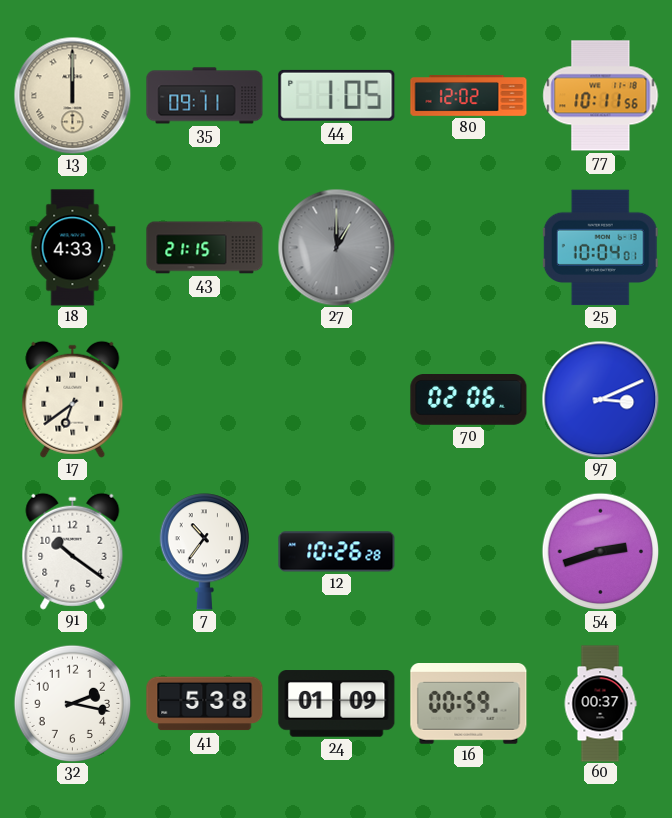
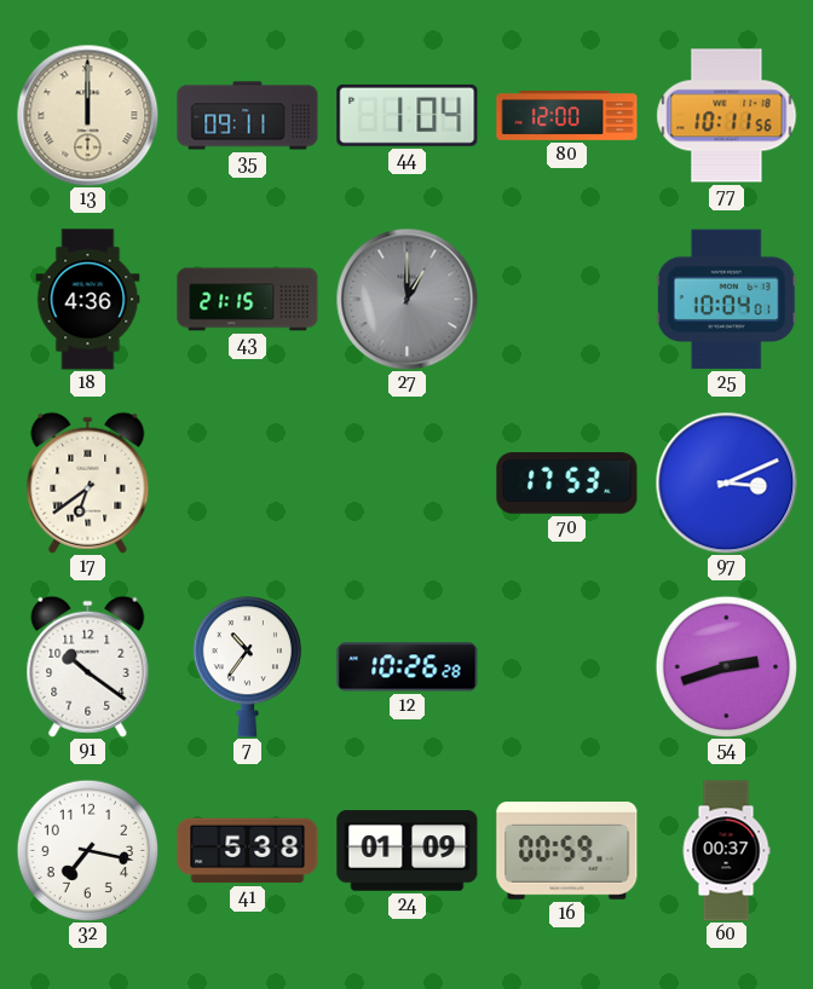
44: 1:05 -> 1:04
80: 12:02 -> 12:00
18: 4:33 -> 4:36
70: 02:06 -> 17:53
32: 2:17 -> 7:17
